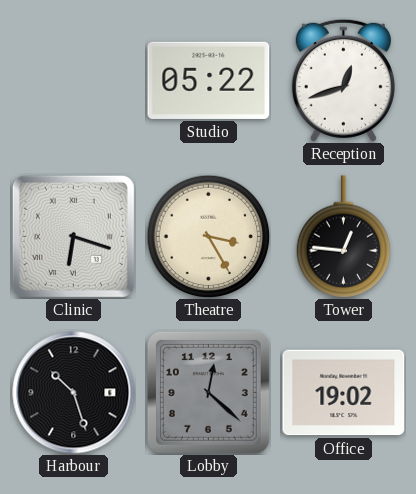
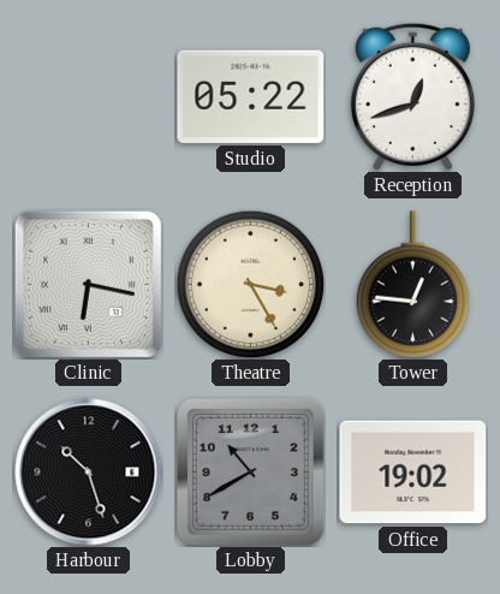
Clinic: 6:18 -> 6:17
Lobby: 12:22 -> 10:40
